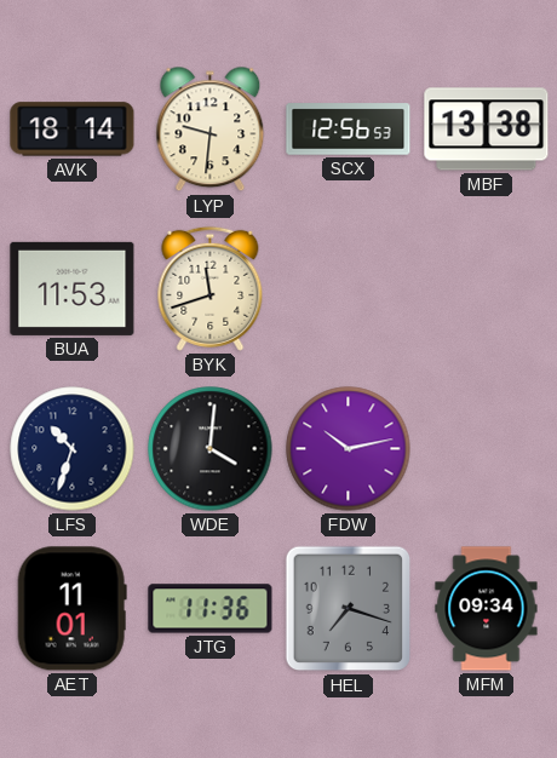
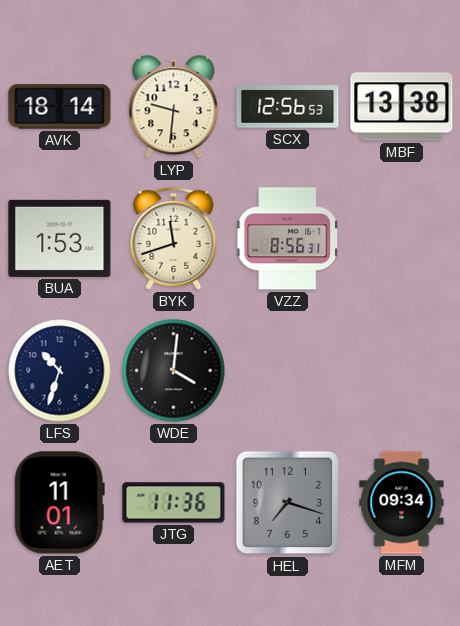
BUA: 11:53 -> 1:53
VZZ: none -> 8:56
FDW: 10:13 -> none
